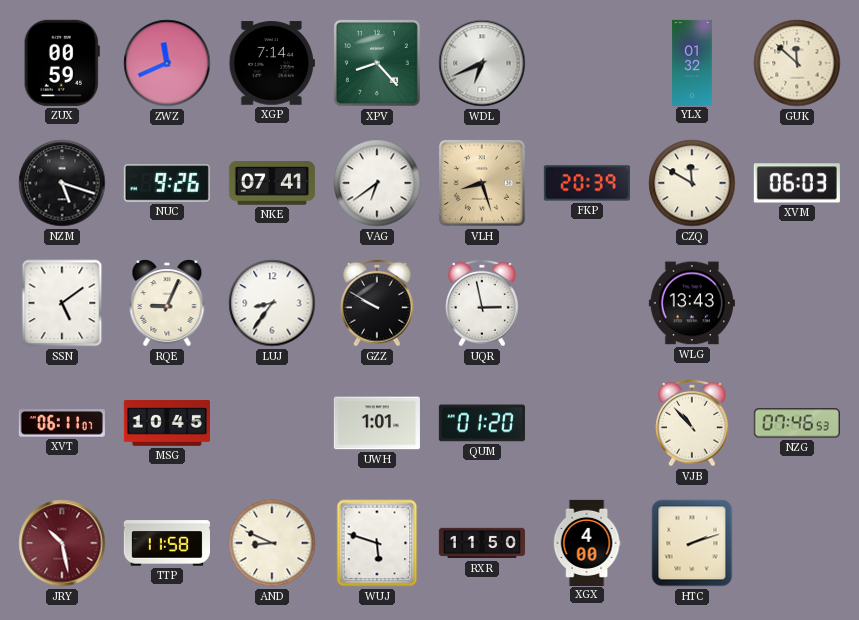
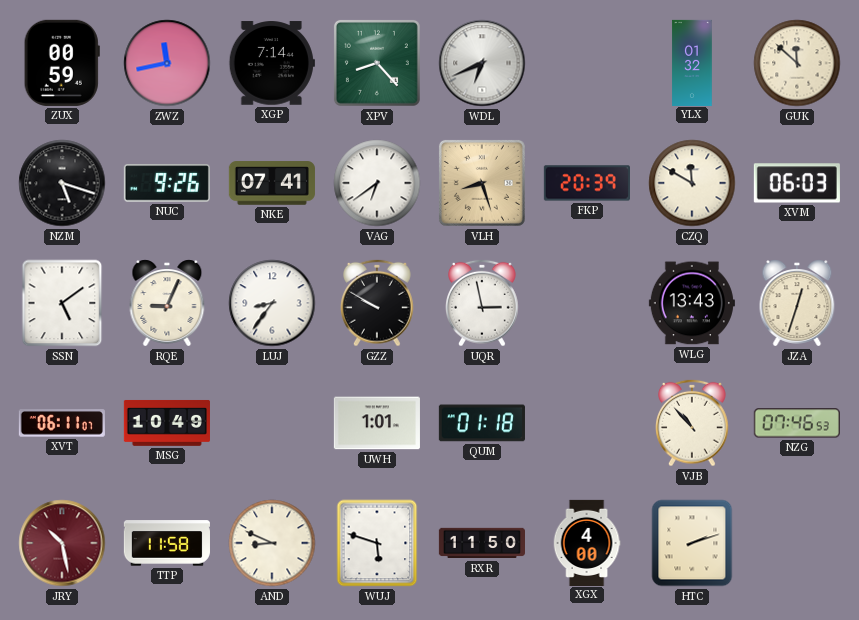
ZWZ: 11:41 -> 11:43
JZA: none -> 12:33
MSG: 10:45 -> 10:49
QUM: 01:20 -> 01:18
